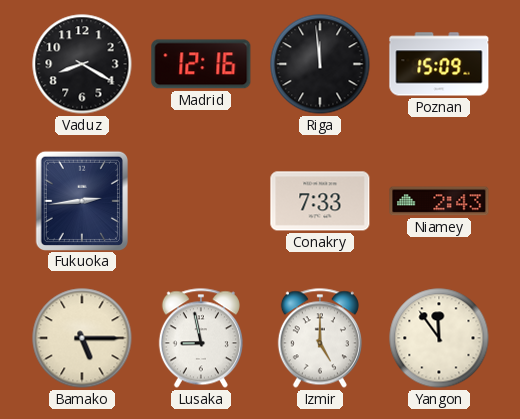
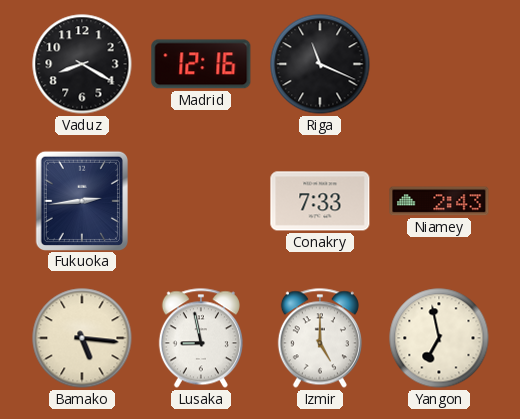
Riga: 11:59 -> 11:19
Poznan: 15:09 -> none
Bamako: 5:15 -> 5:16
Yangon: 11:54 -> 6:58
